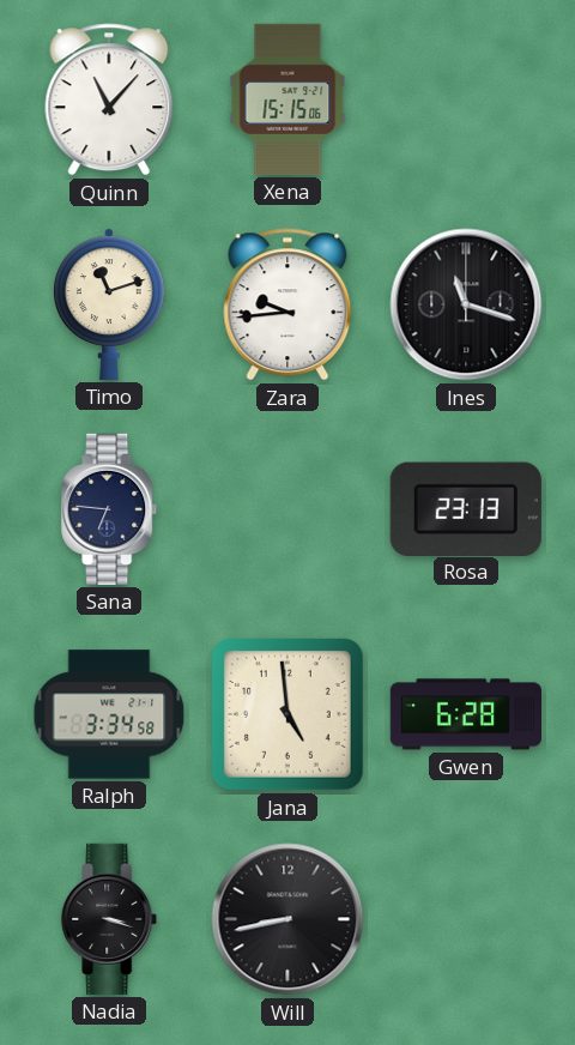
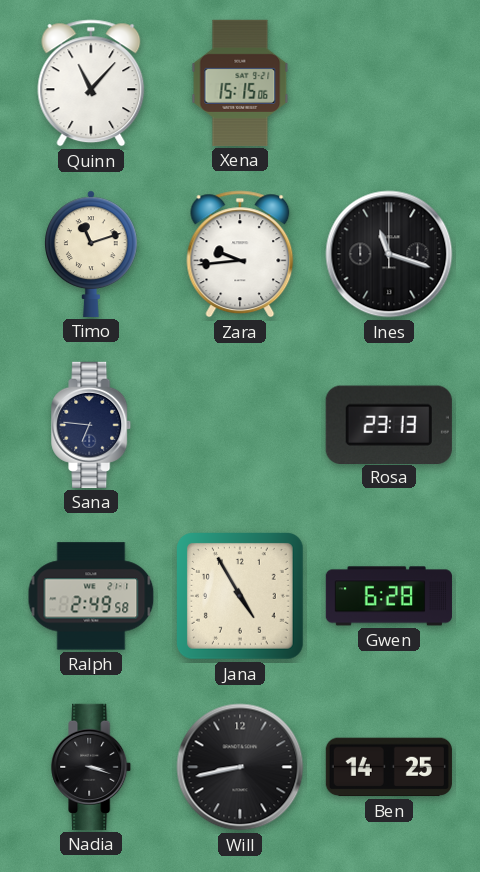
Ralph: 3:34 -> 2:49
Jana: 4:59 -> 4:55
Ben: none -> 14:25
